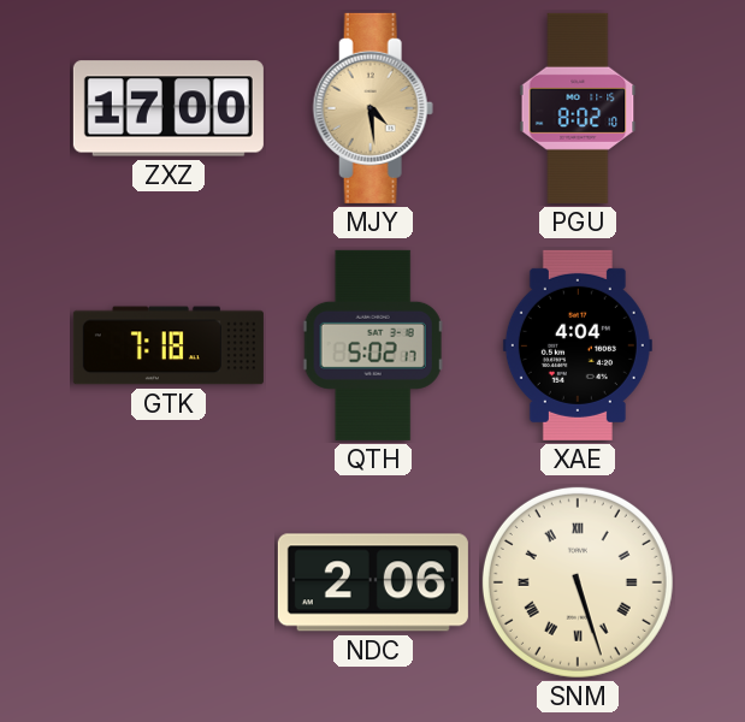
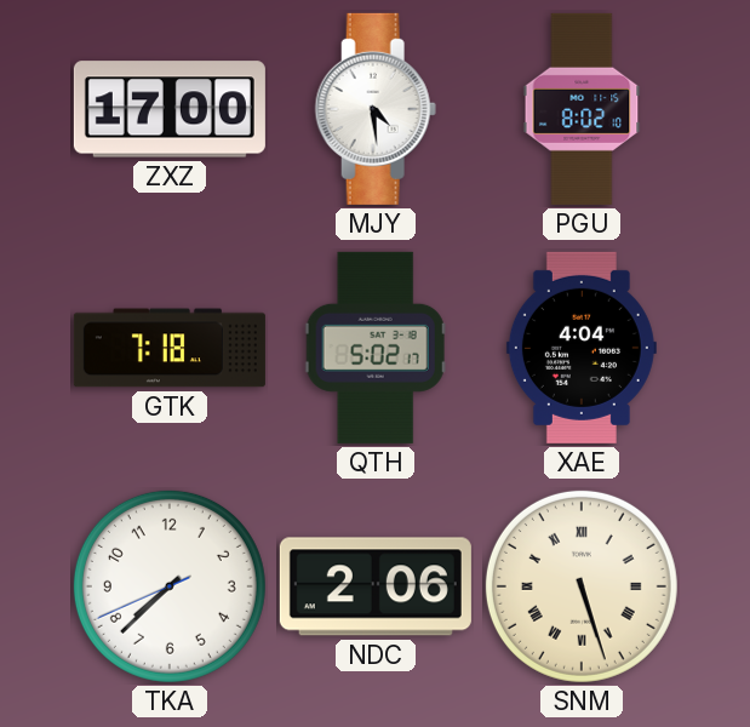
MJY dial: champagne -> white
TKA: none -> 7:37
